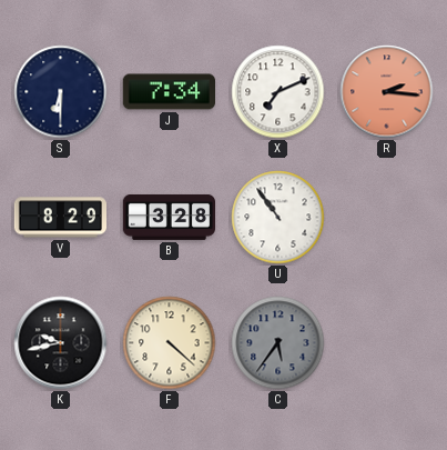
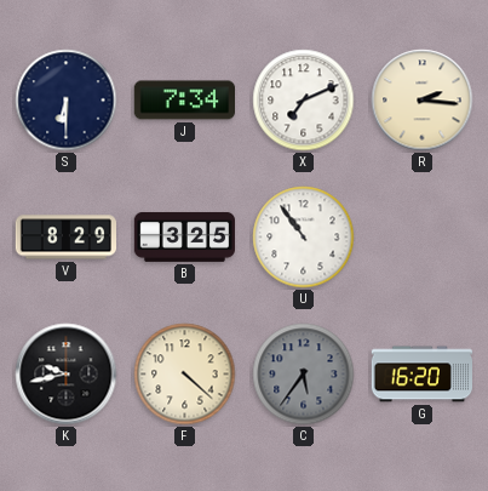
R dial: salmon -> cream
B: 3:28 -> 3:25
G: none -> 16:20
